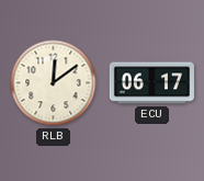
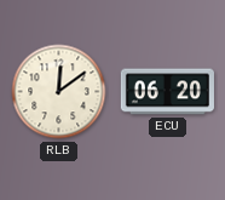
ECU: 06:17 -> 06:20
